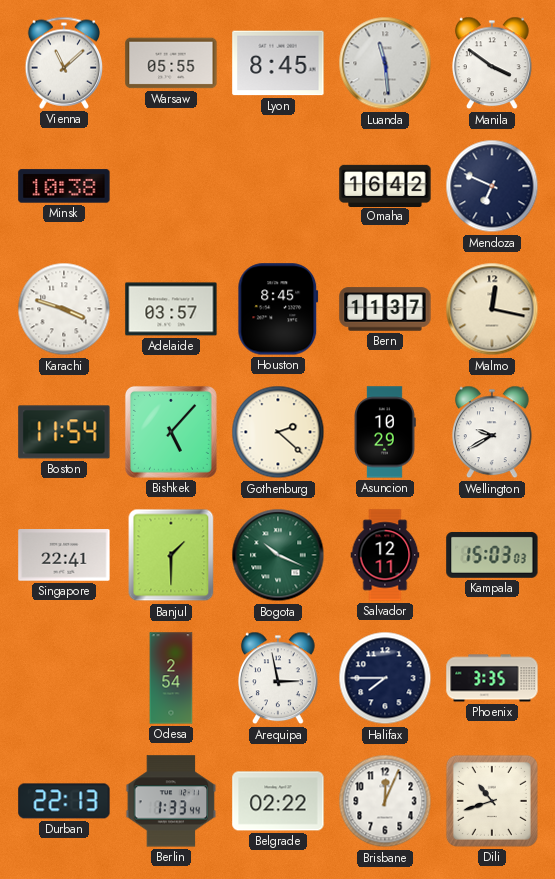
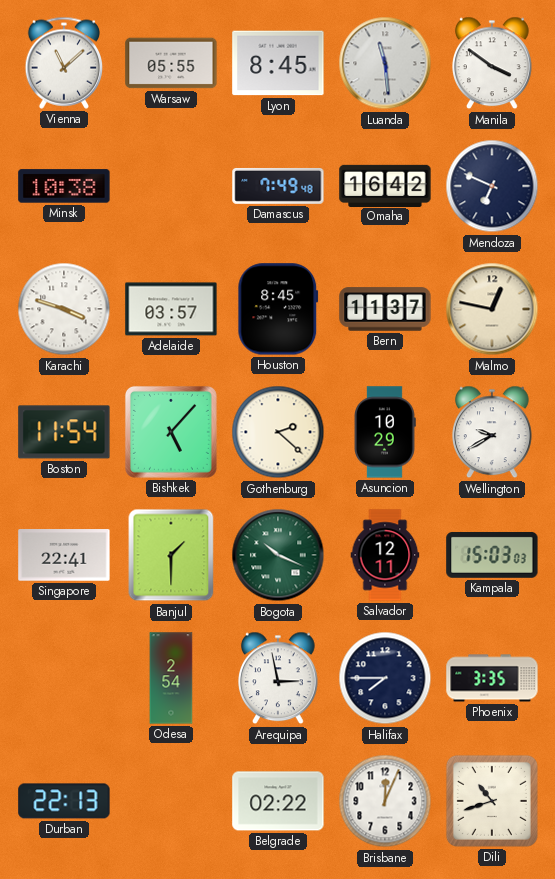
Damascus: none -> 7:49
Malmo: 12:17 -> 12:47
Berlin: 1:33 -> none
